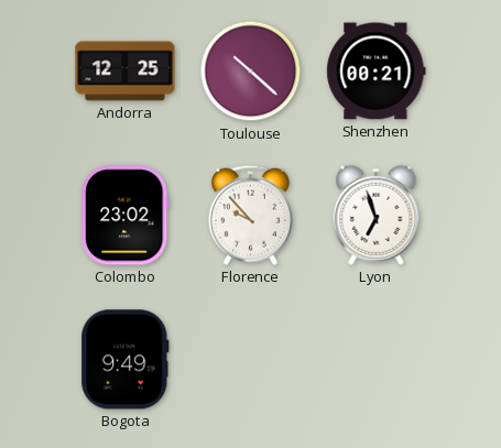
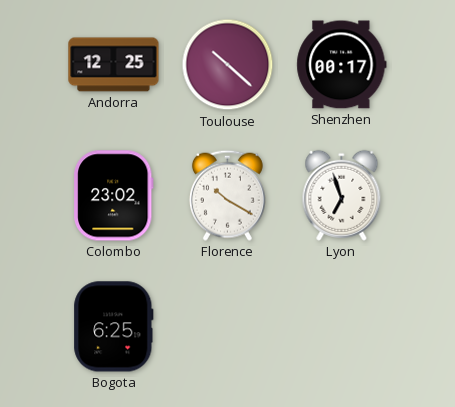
Shenzhen: 00:21 -> 00:17
Florence: 9:53 -> 10:20
Bogota: 9:49 -> 6:25
